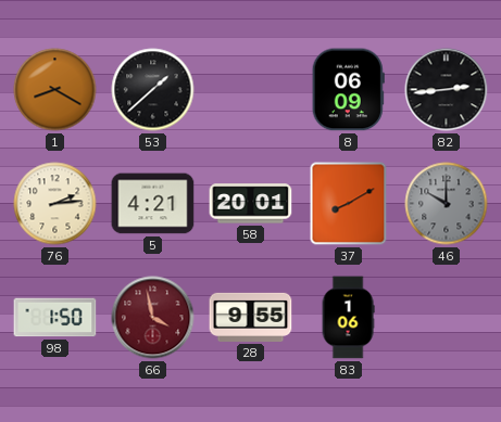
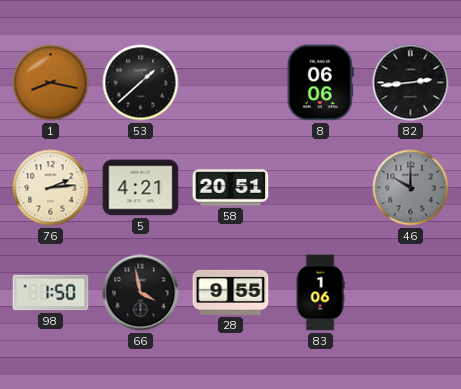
1: 8:20 -> 8:17
8: 06:09 -> 06:06
58: 20:01 -> 20:51
37: 8:10 -> none
66 dial: burgundy -> black
